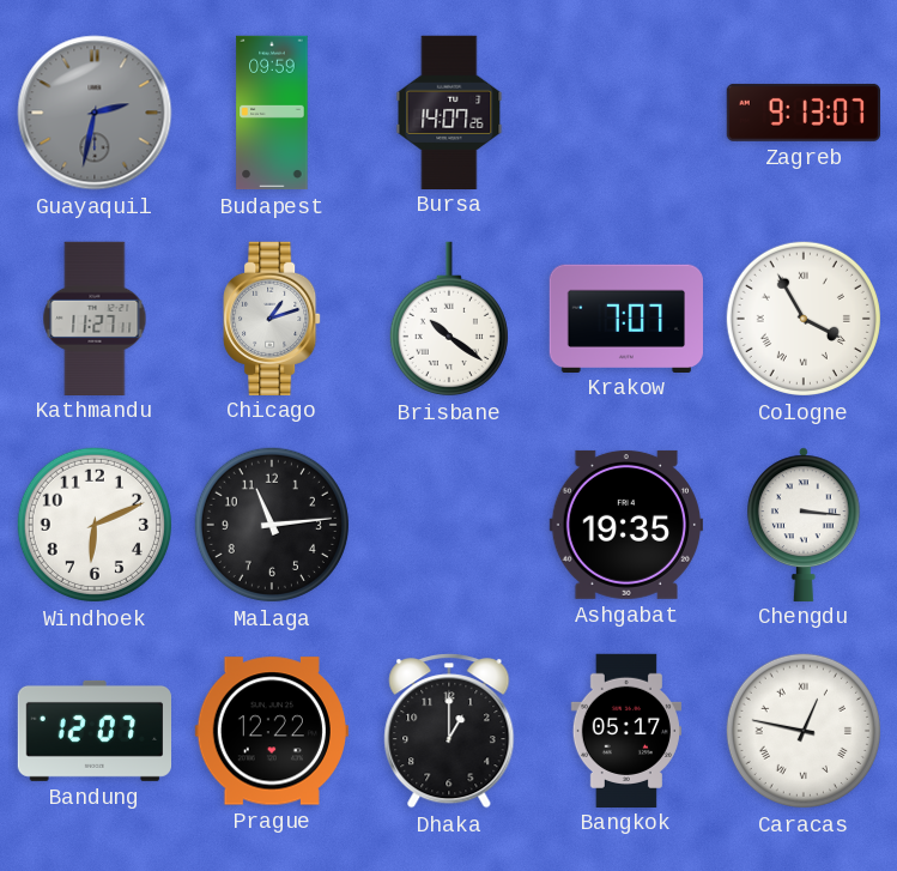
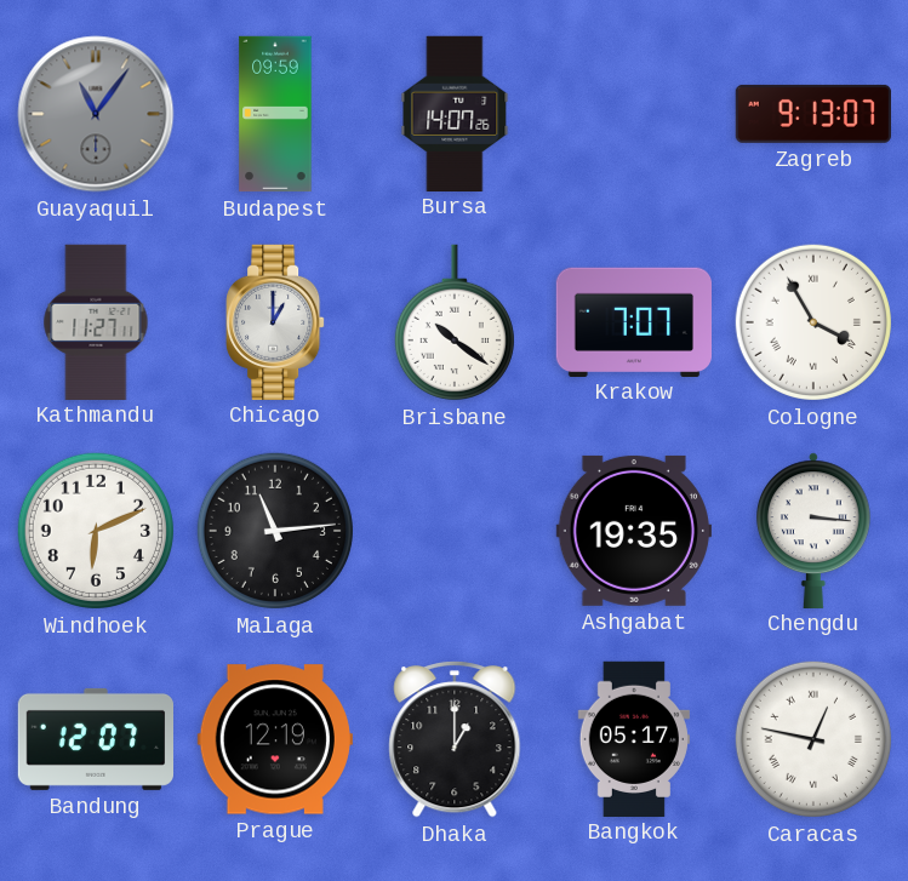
Guayaquil: 2:32 -> 11:06
Chicago: 1:12 -> 1:00
Prague: 12:22 -> 12:19
